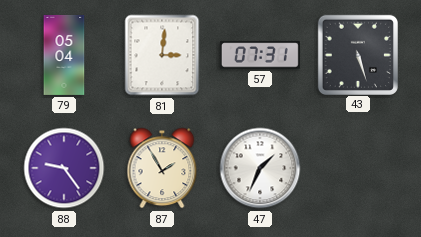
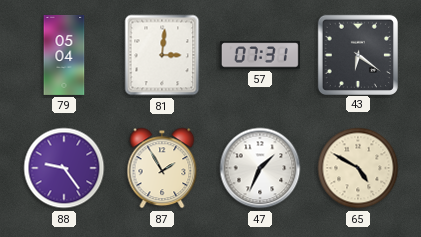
43: 5:27 -> 6:21
65: none -> 4:50
